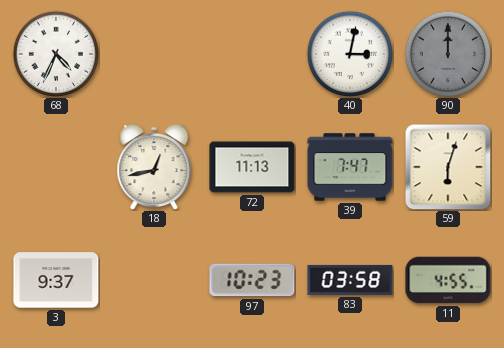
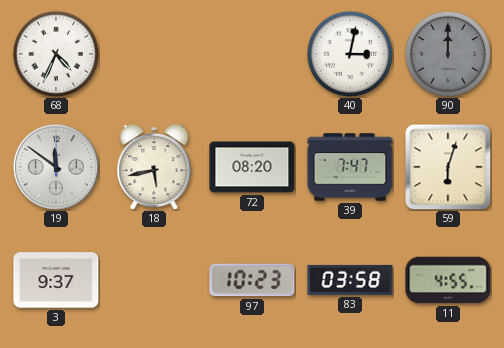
19: none -> 11:51
18: 12:43 -> 5:43
72: 11:13 -> 08:20
